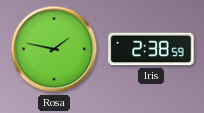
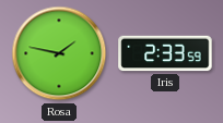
Iris: 2:38 -> 2:33
